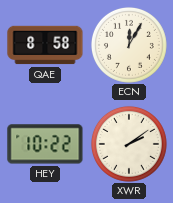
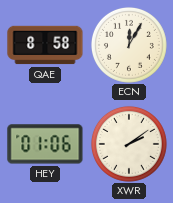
HEY: 10:22 -> 01:06
